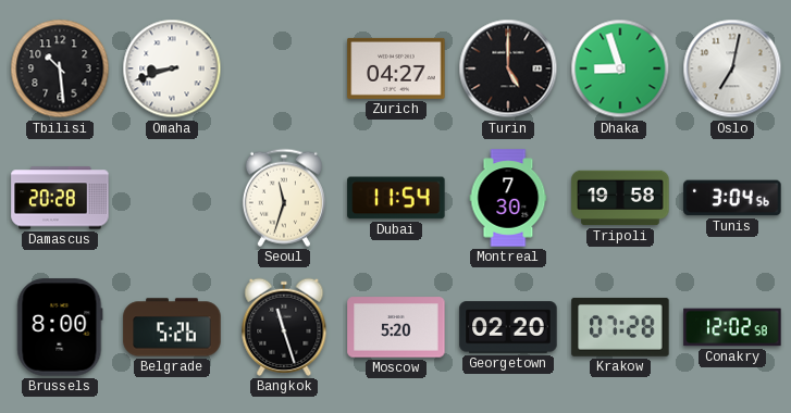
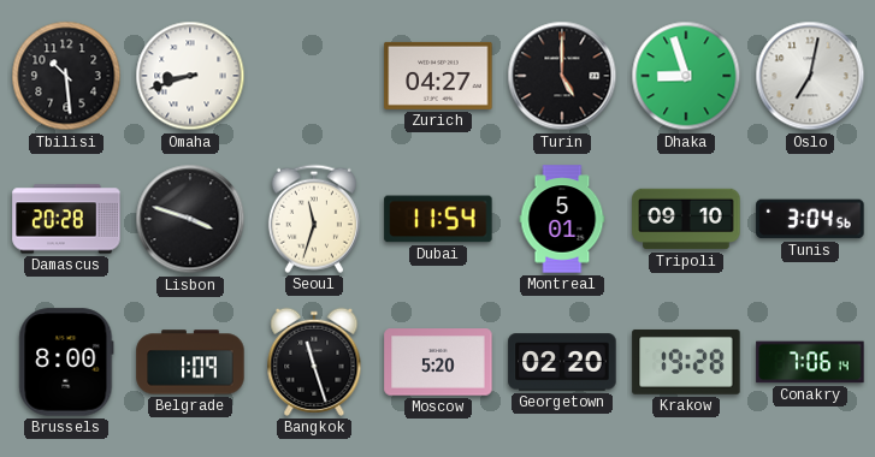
Lisbon: none -> 3:48
Montreal: 7:30 -> 5:01
Tripoli: 19:58 -> 09:10
Belgrade: 5:26 -> 1:09
Krakow: 07:28 -> 19:28
Conakry: 12:02 -> 7:06
